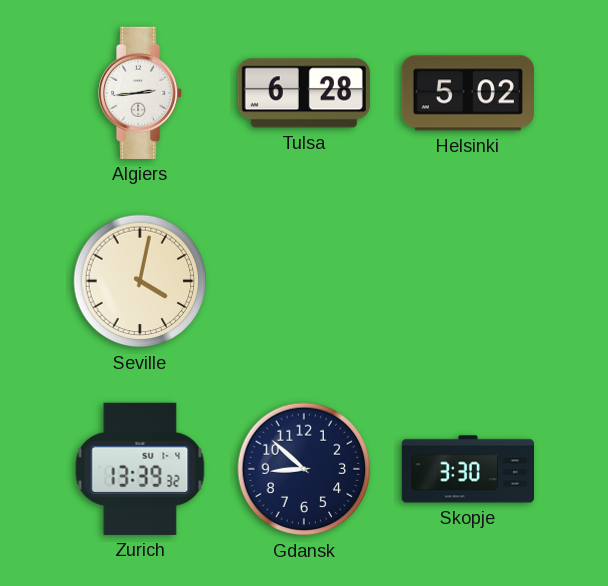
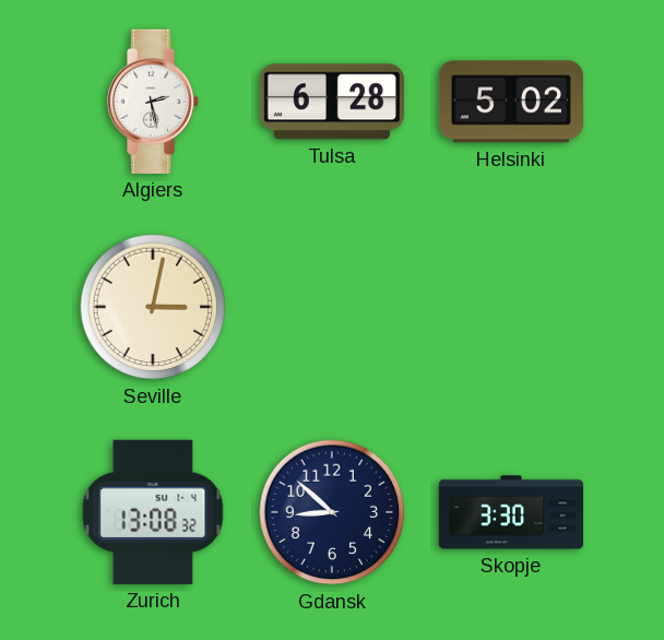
Algiers: 2:44 -> 2:28
Seville: 4:02 -> 3:02
Zurich: 13:39 -> 13:08
